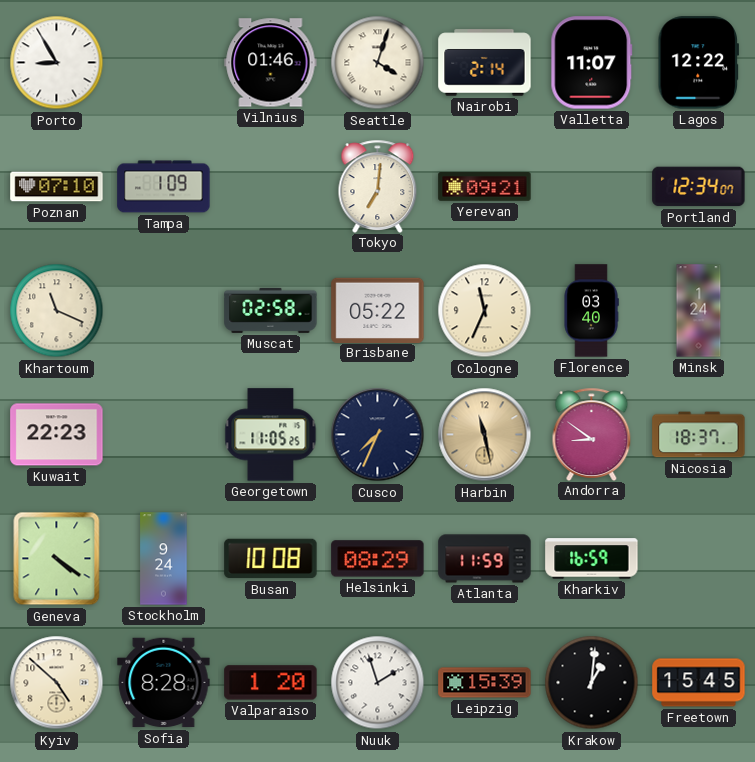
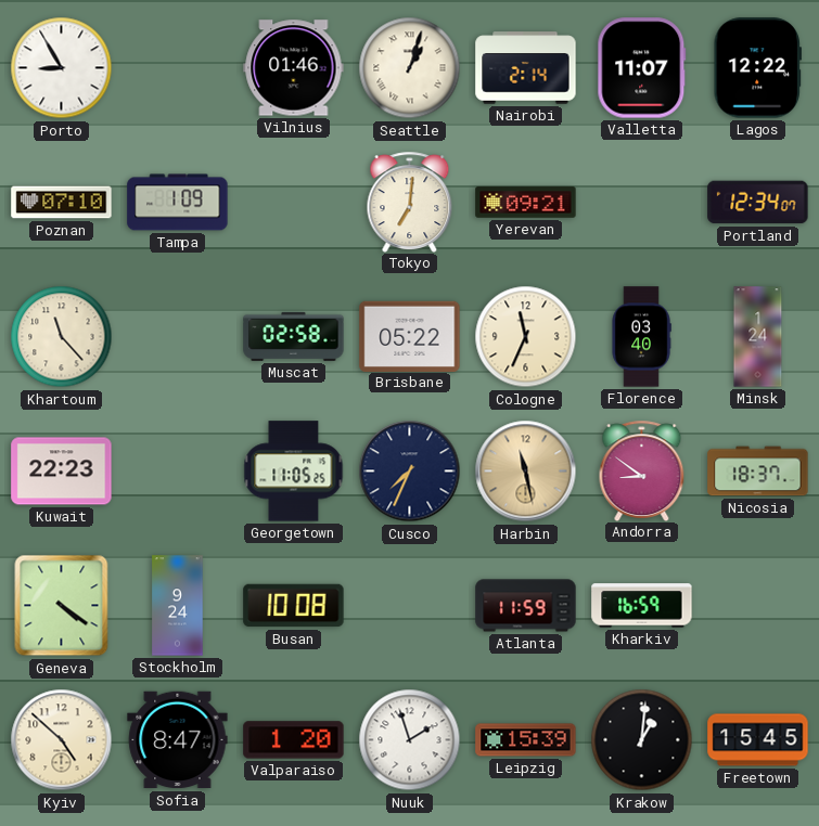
Seattle: 4:03 -> 1:03
Khartoum: 11:19 -> 11:23
Helsinki: 08:29 -> none
Sofia: 8:28 -> 8:47
